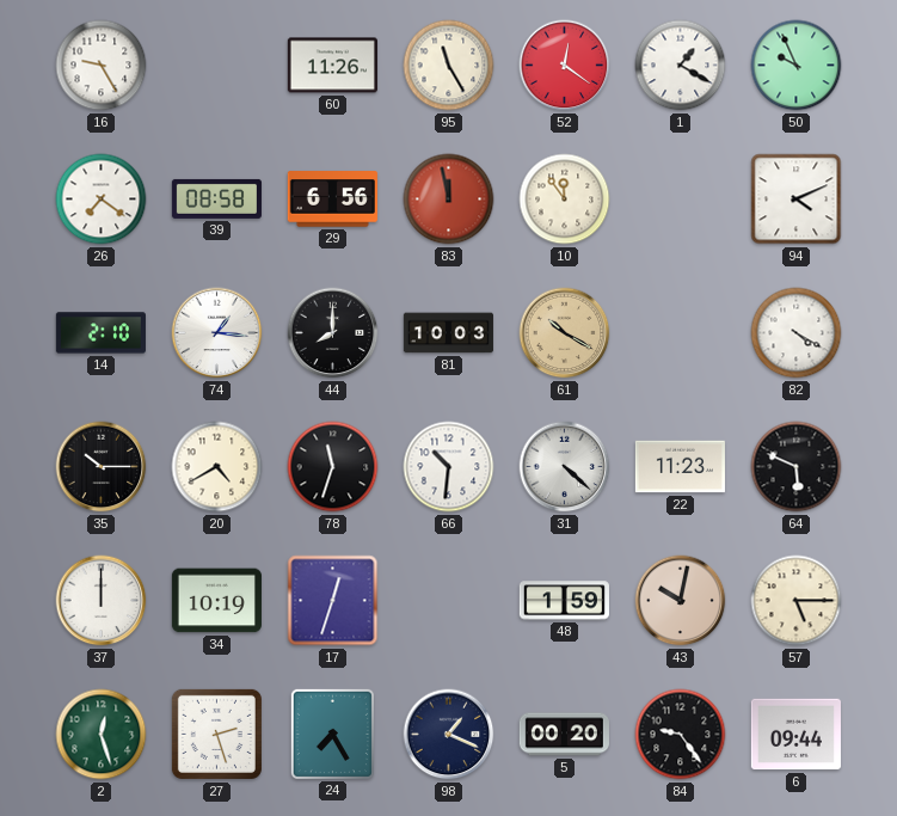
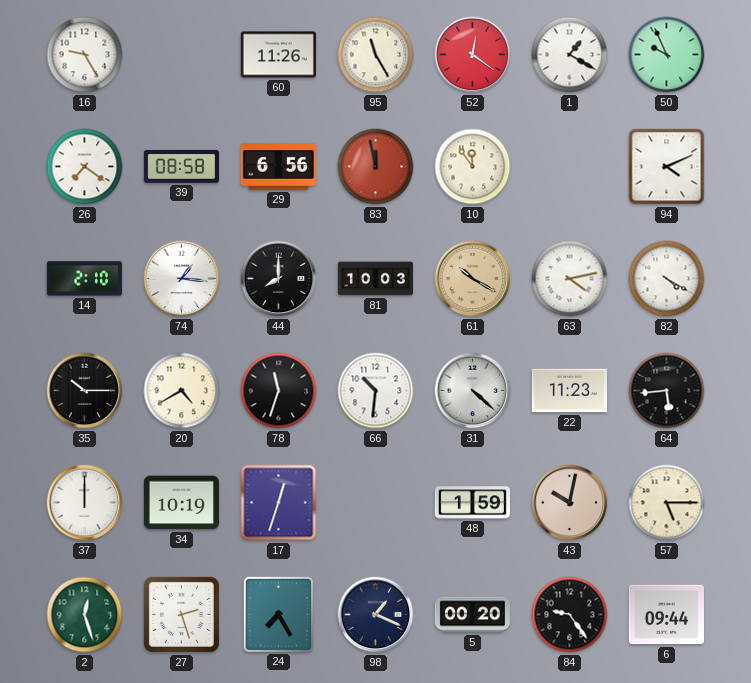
63: none -> 4:13
64: 5:49 -> 5:44
